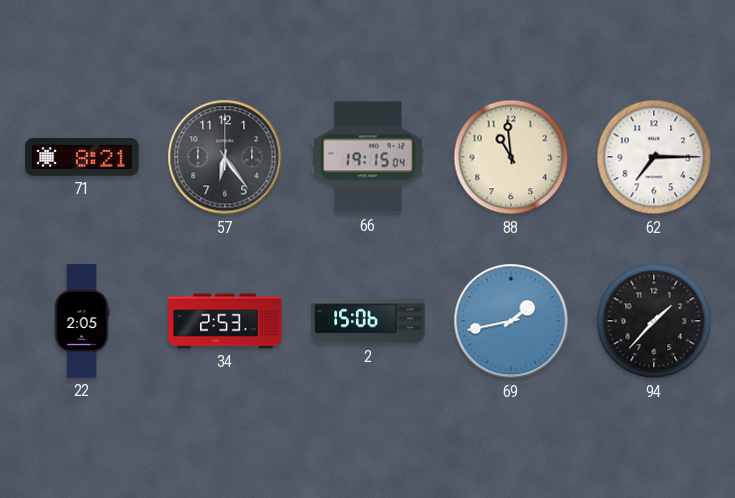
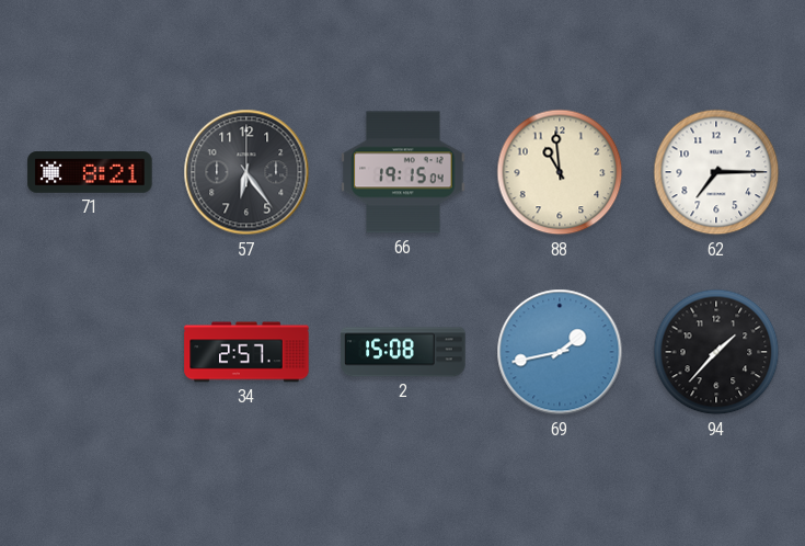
22: 2:05 -> none
34: 2:53 -> 2:57
2: 15:06 -> 15:08
